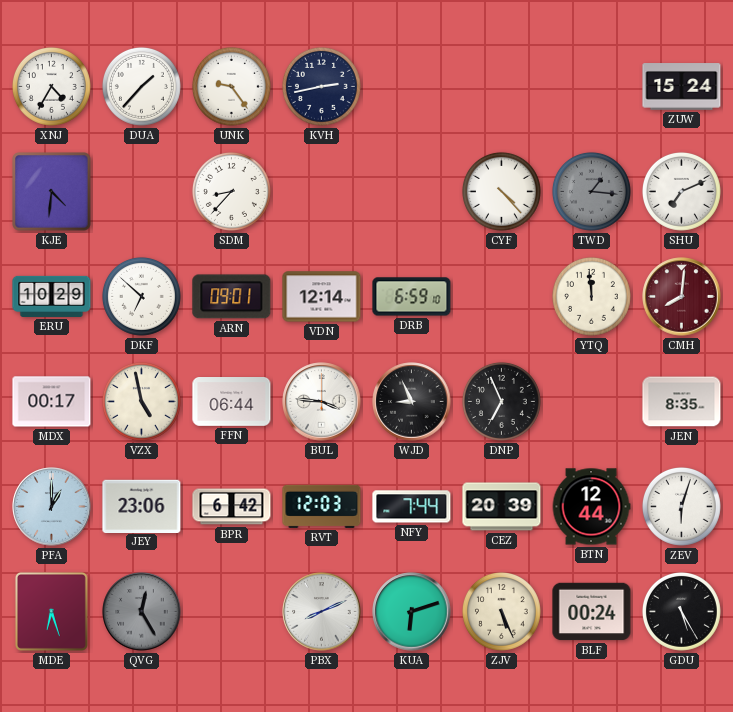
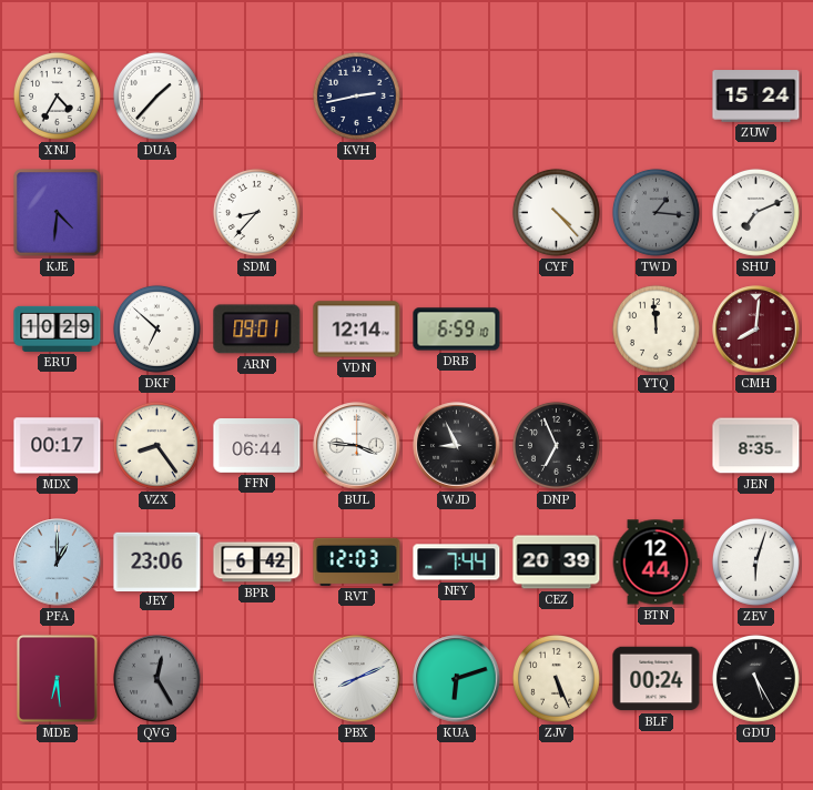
UNK: 9:24 -> none
VZX: 4:58 -> 8:24
MDE: 6:27 -> 6:29
